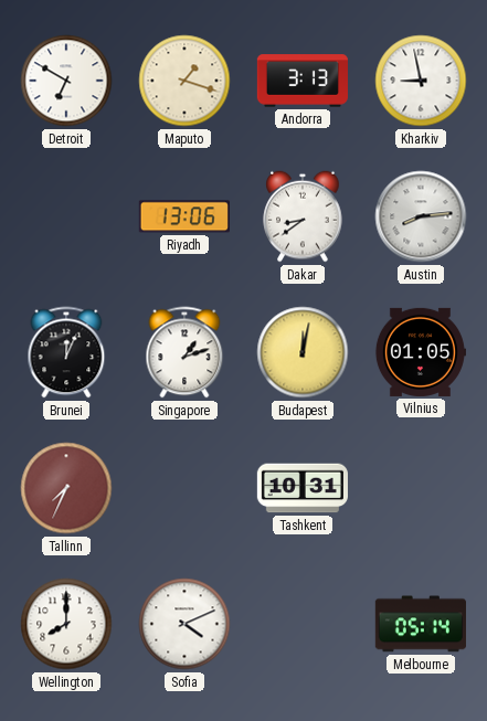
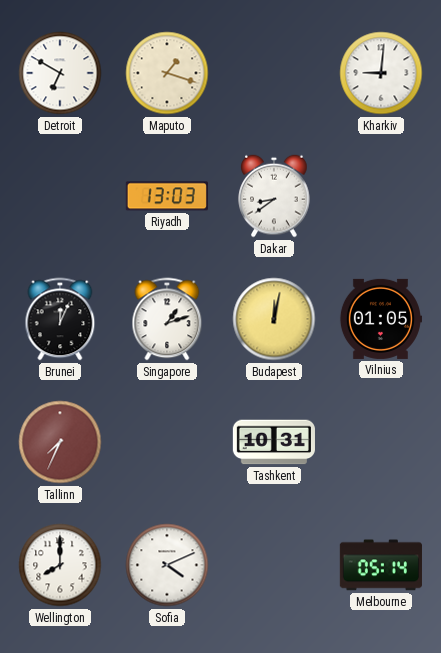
Andorra: 3:13 -> none
Kharkiv: 8:58 -> 9:01
Riyadh: 13:06 -> 13:03
Austin: 8:14 -> none
